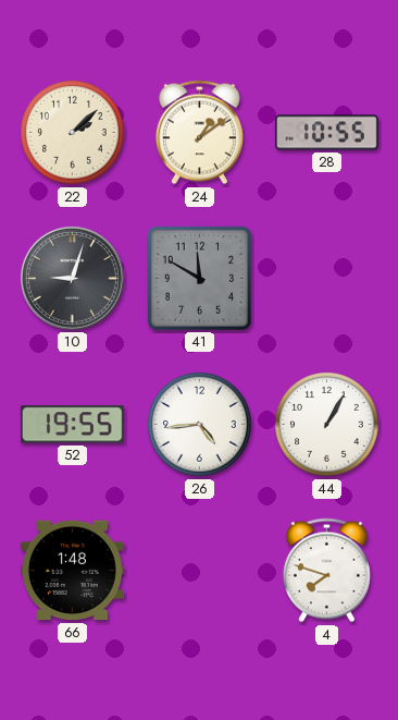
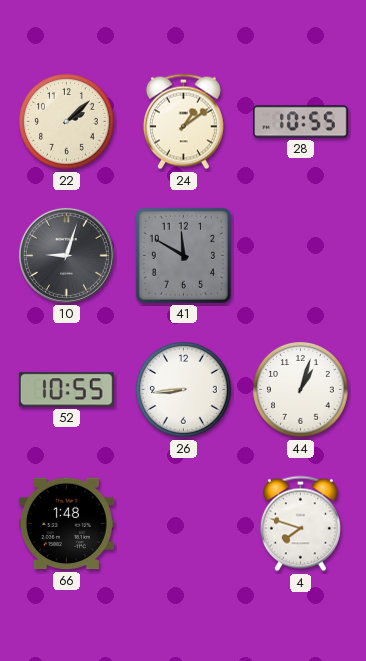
52: 19:55 -> 10:55
26: 4:44 -> 8:44
44: 1:05 -> 1:03
